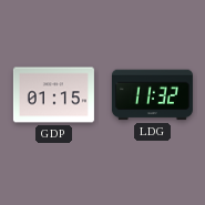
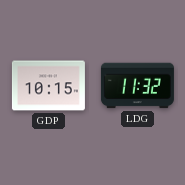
GDP: 01:15 -> 10:15
